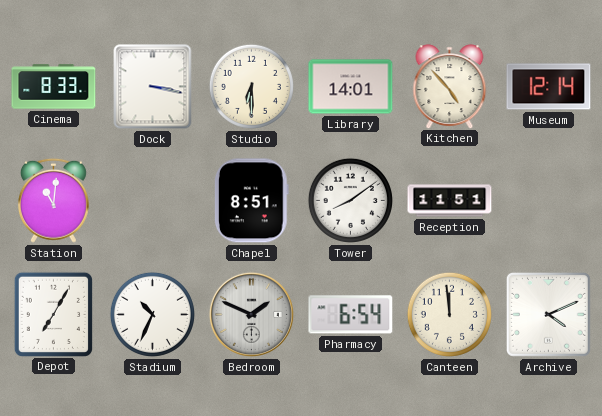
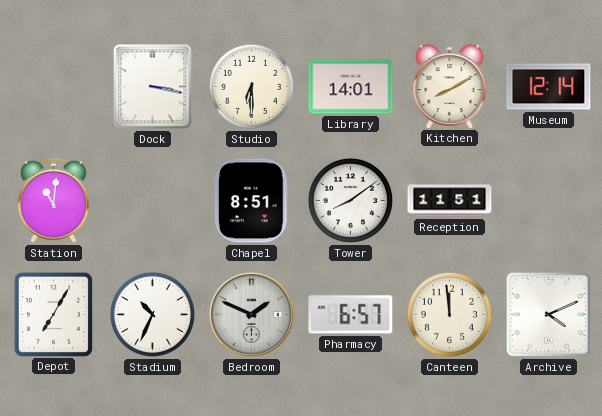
Cinema: 8:33 -> none
Kitchen: 4:53 -> 8:10
Pharmacy: 6:54 -> 6:57
